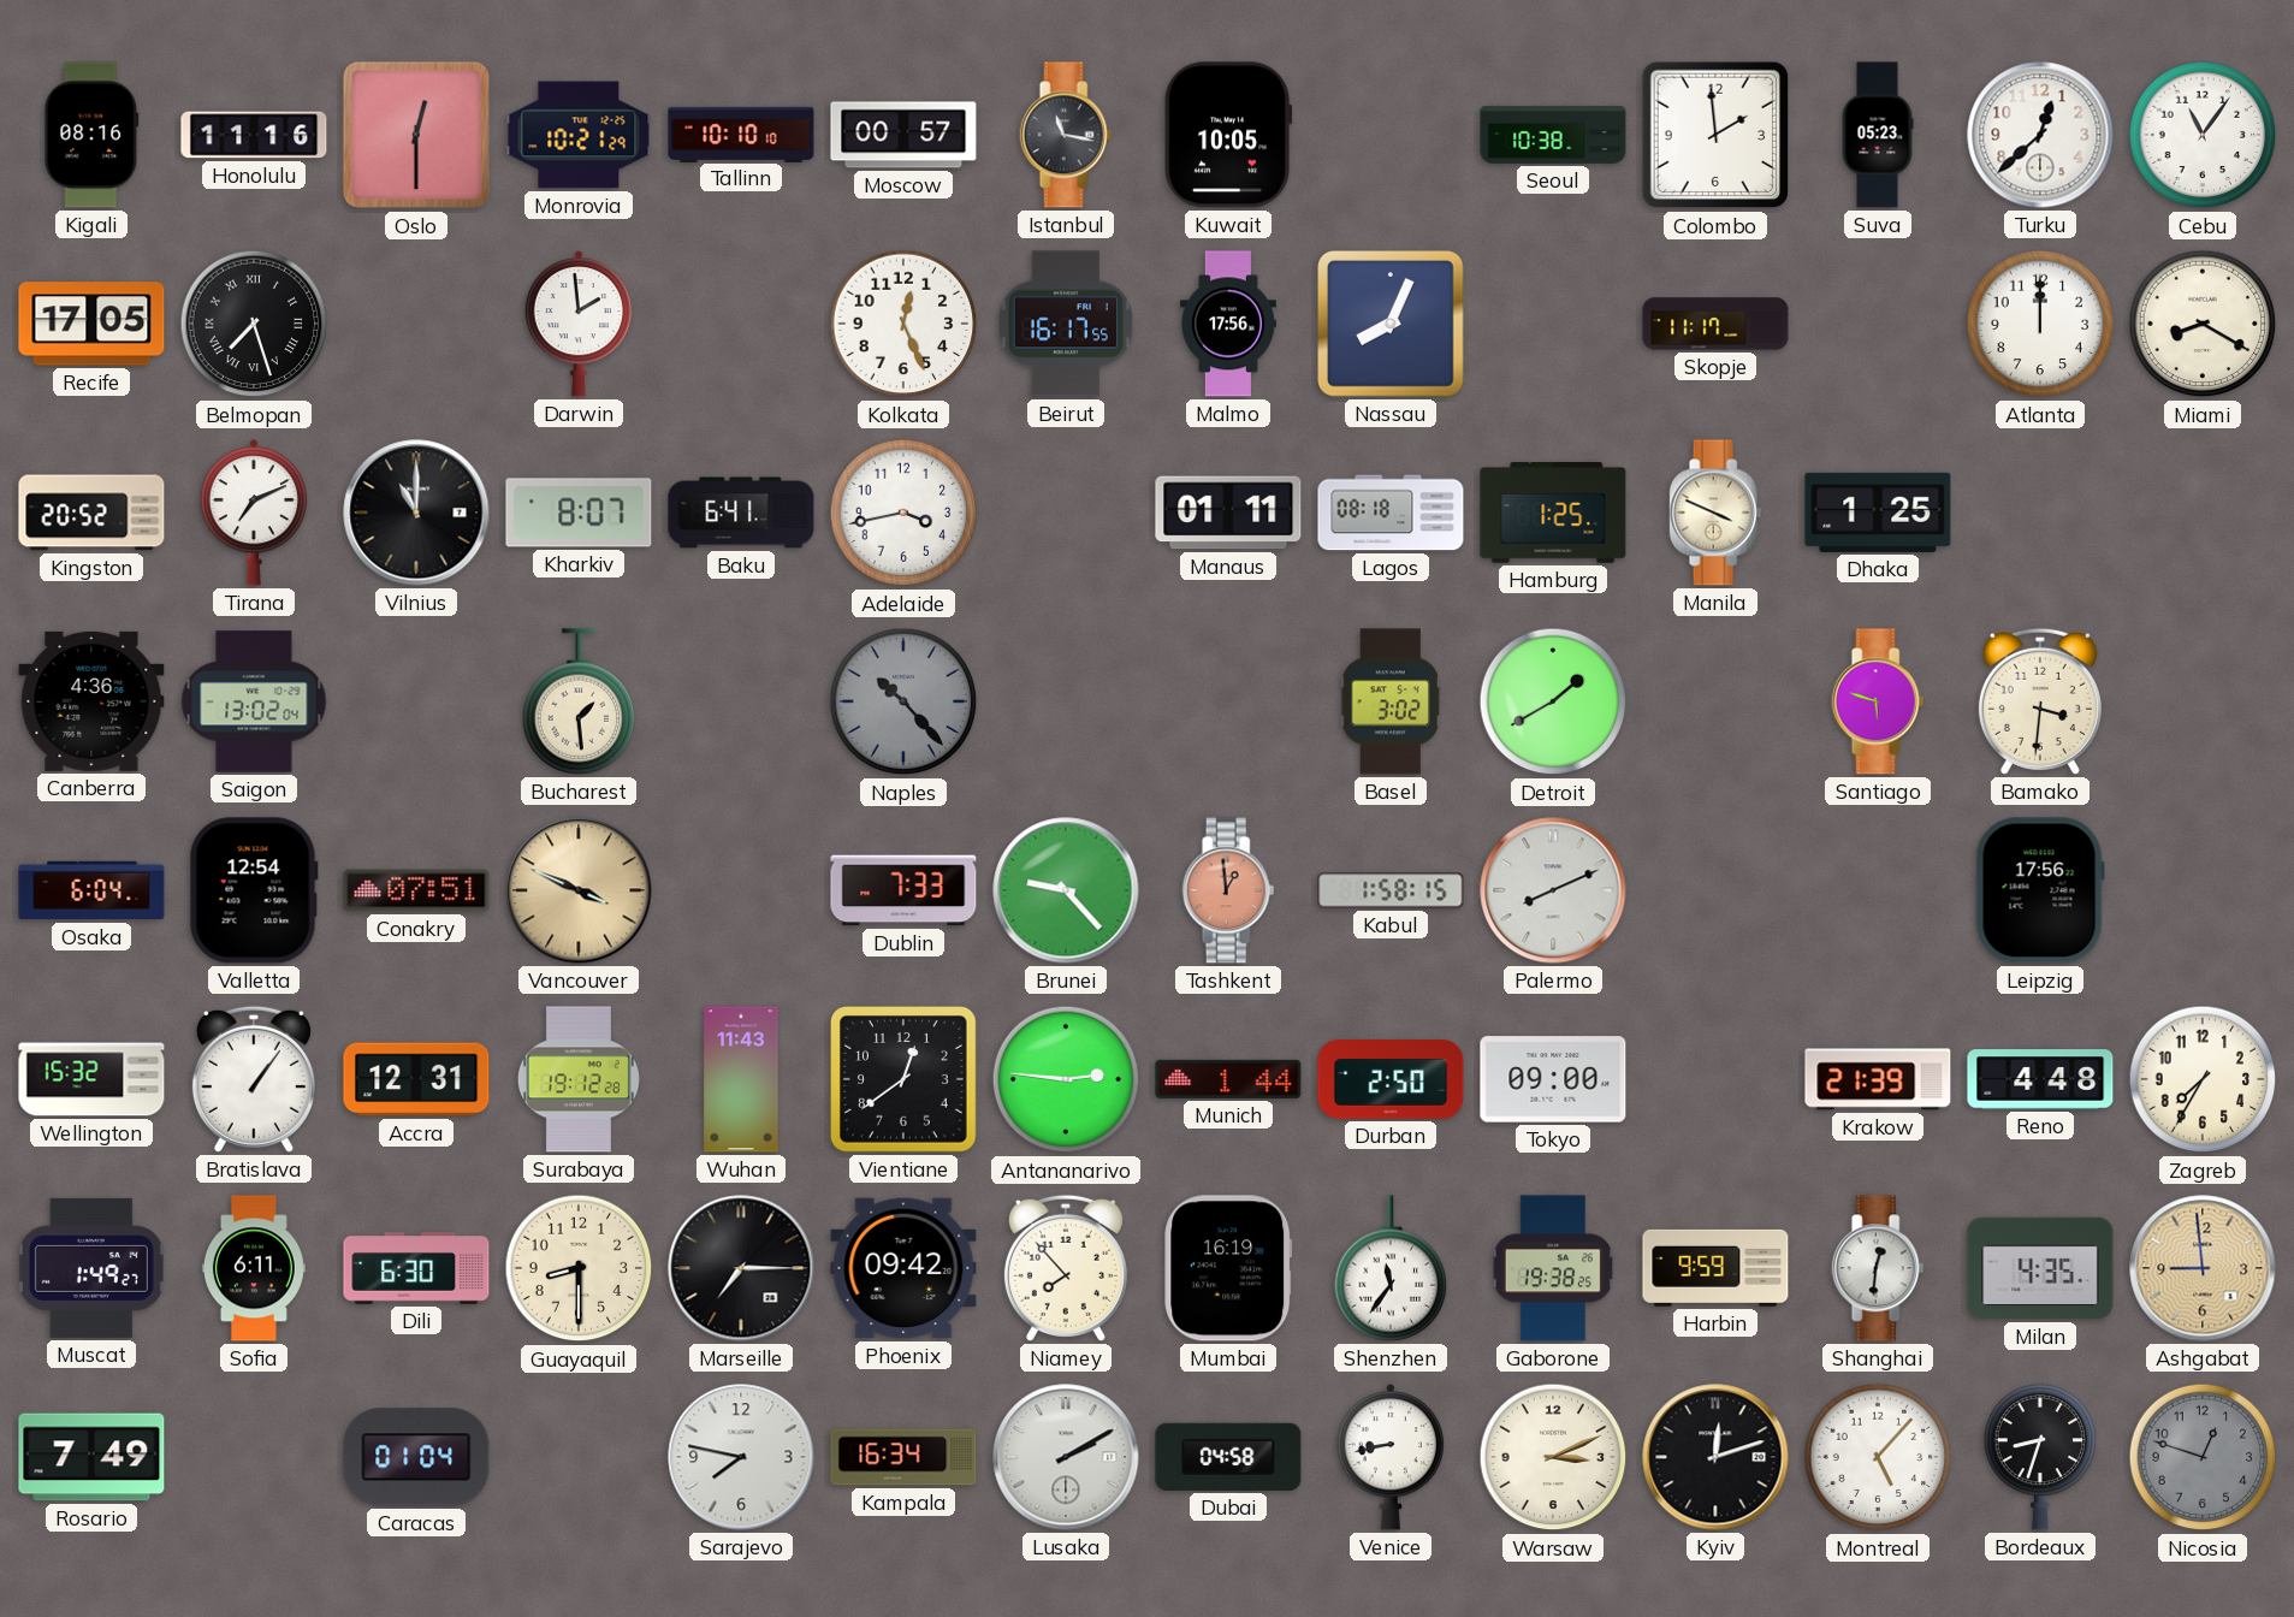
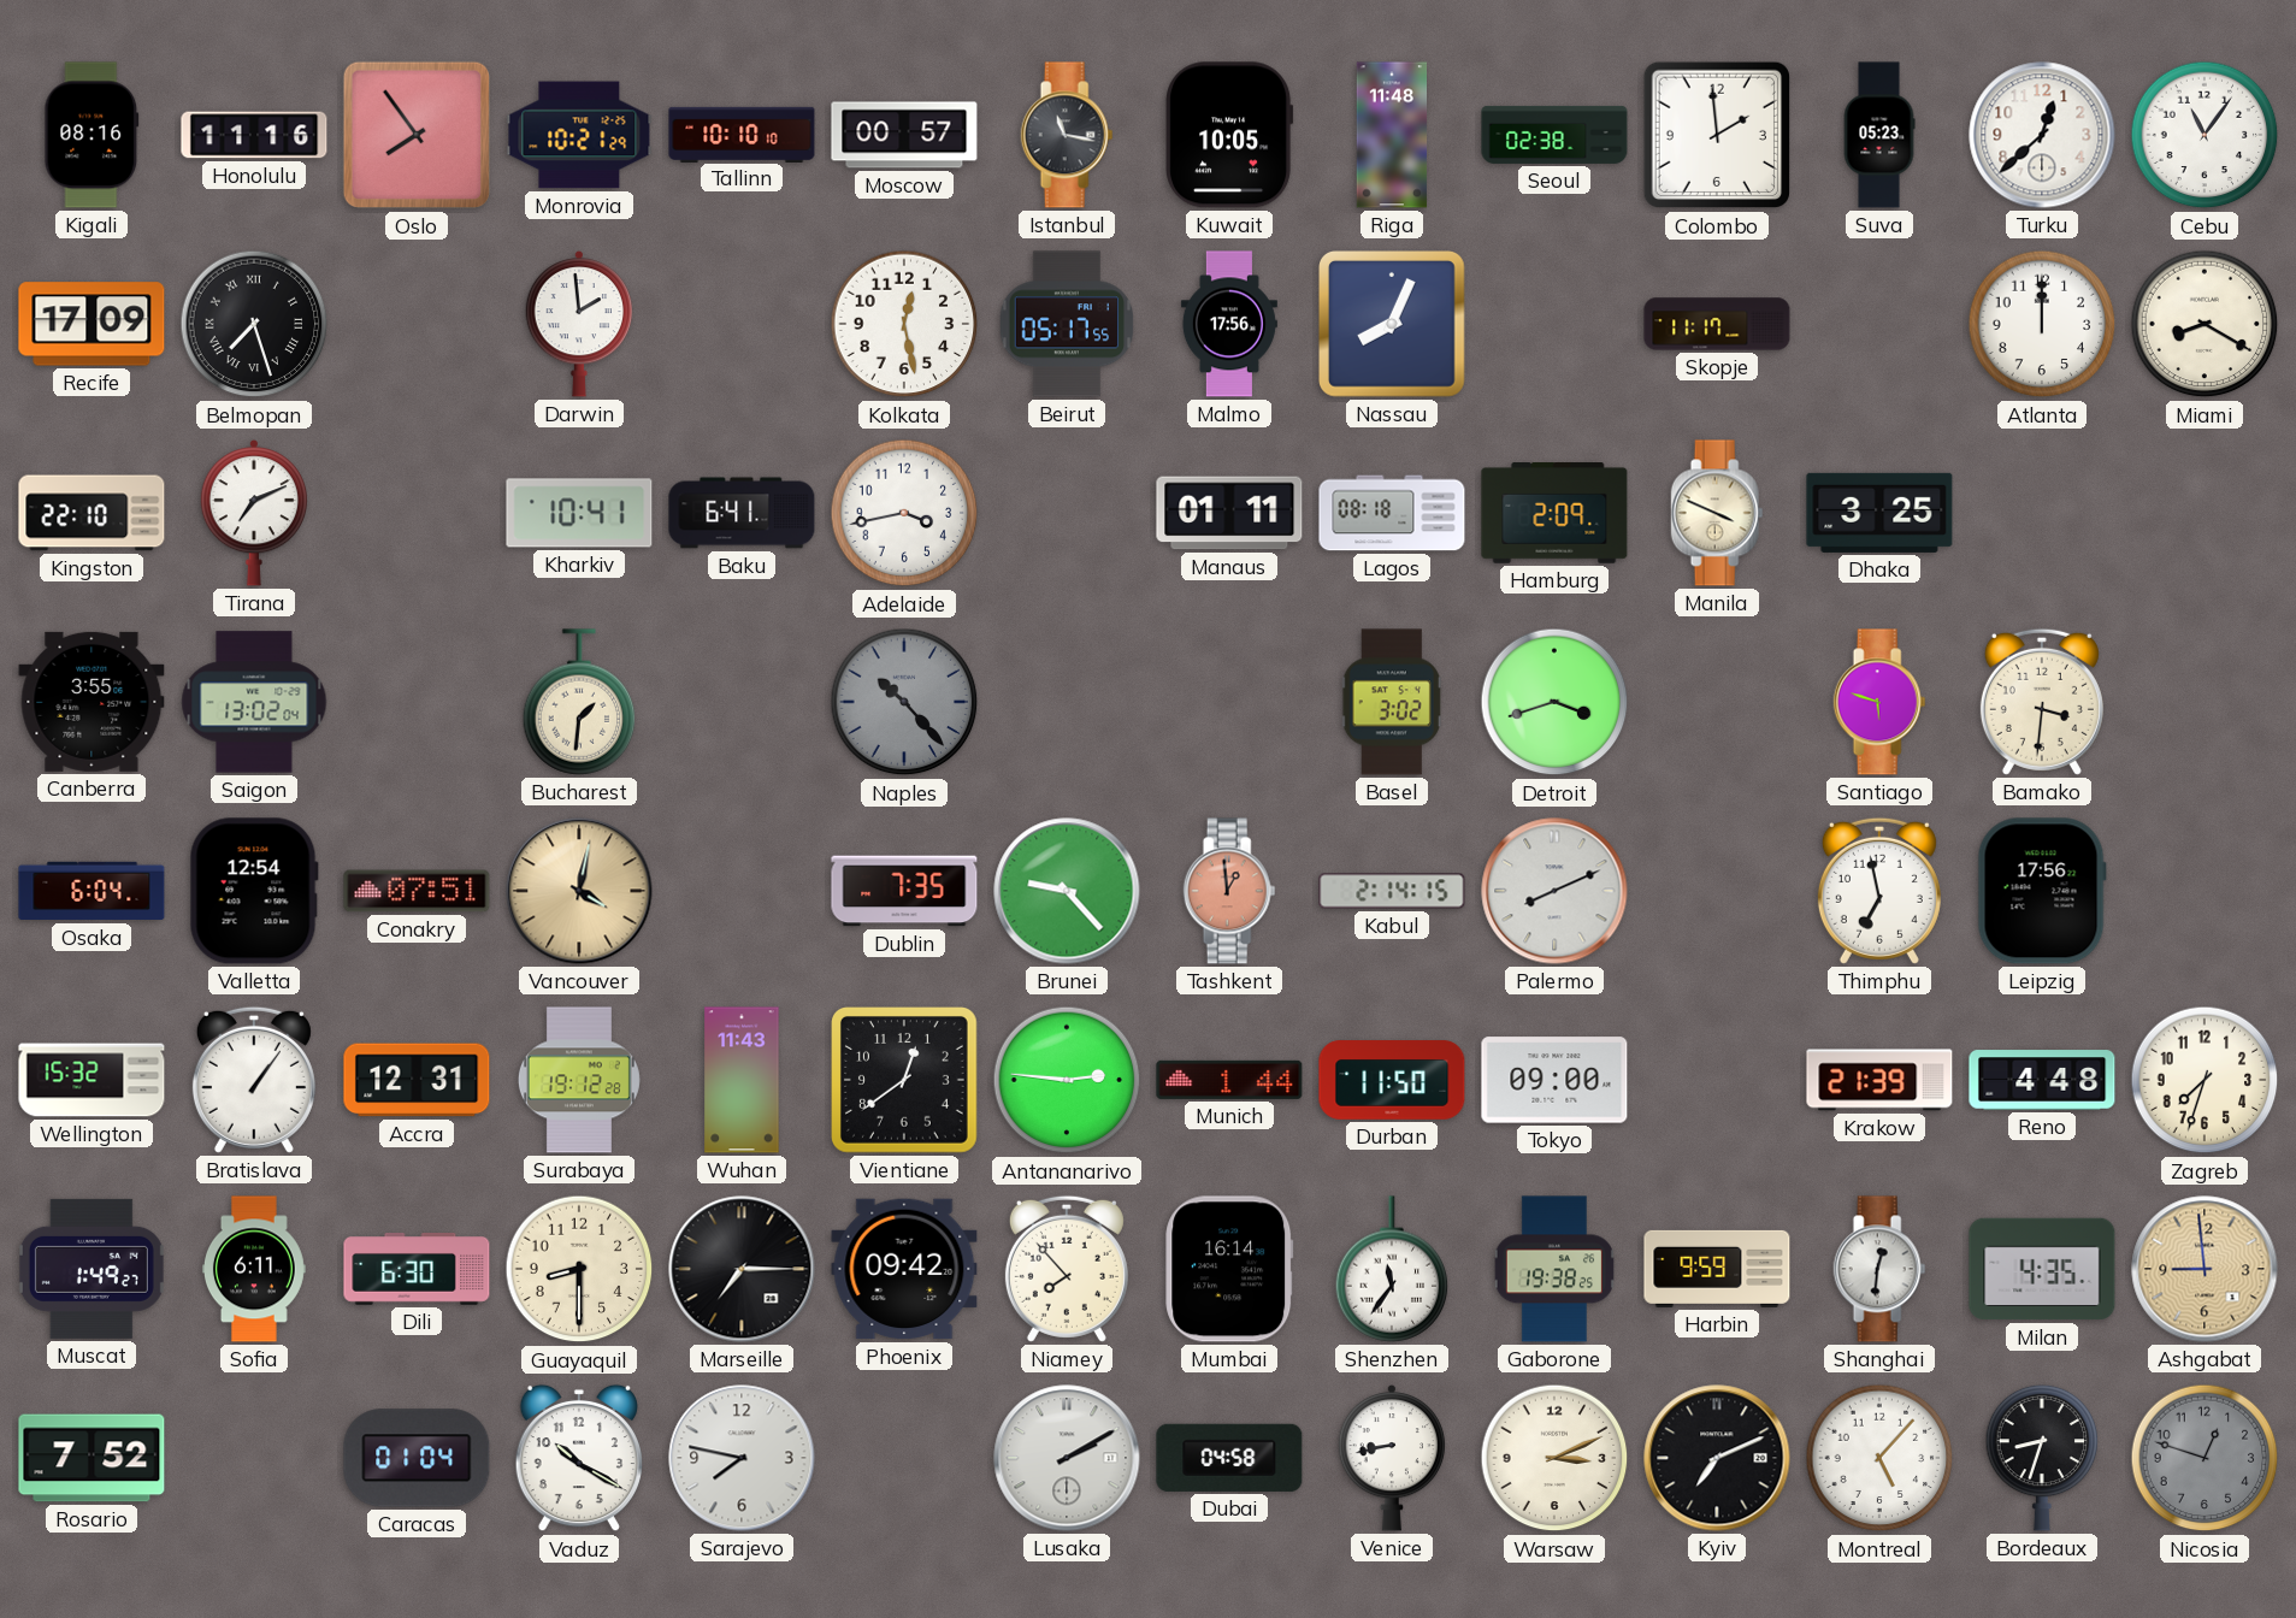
Oslo: 12:30 -> 7:54
Riga: none -> 11:48
Seoul: 10:38 -> 02:38
Recife: 17:05 -> 17:09
Kolkata: 12:26 -> 12:28
Beirut: 16:17 -> 05:17
Kingston: 20:52 -> 22:10
Vilnius: 11:00 -> none
Kharkiv: 8:07 -> 10:41
Hamburg: 1:25 -> 2:09
Dhaka: 1:25 -> 3:25
Canberra: 4:36 -> 3:55
Bucharest: 1:29 -> 1:31
Detroit: 1:40 -> 3:42
Vancouver: 3:49 -> 4:02
Dublin: 7:33 -> 7:35
Kabul: 1:58 -> 2:14
Thimphu: none -> 6:58
Durban: 2:50 -> 11:50
Zagreb: 7:35 -> 7:33
Mumbai: 16:19 -> 16:14
Rosario: 7:49 -> 7:52
Vaduz: none -> 10:20
Kampala: 16:34 -> none
Kyiv: 12:12 -> 7:11
